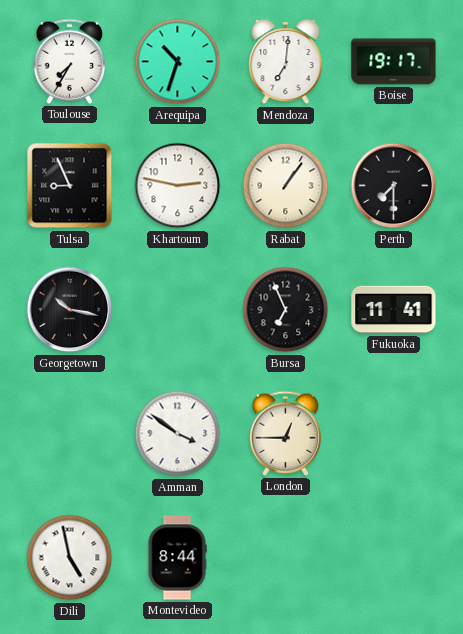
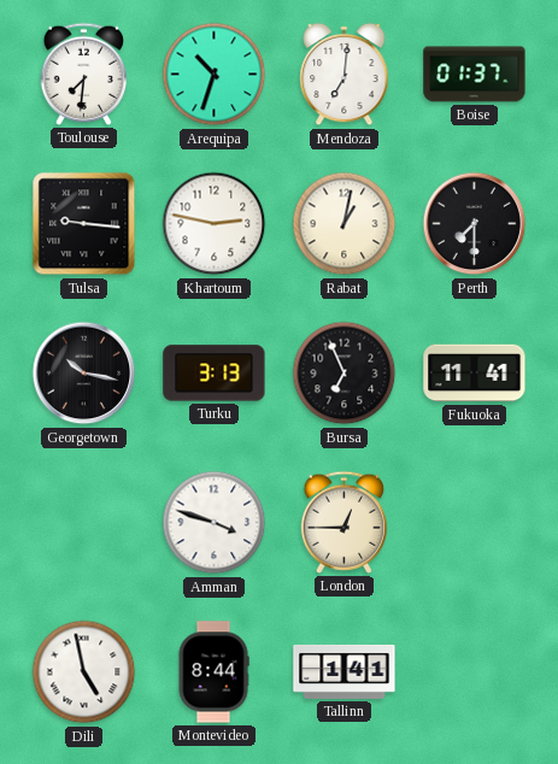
Toulouse: 7:35 -> 7:31
Boise: 19:17 -> 01:37
Tulsa: 8:56 -> 9:16
Rabat: 1:06 -> 1:02
Turku: none -> 3:13
Amman: 3:51 -> 3:48
Tallinn: none -> 1:41
